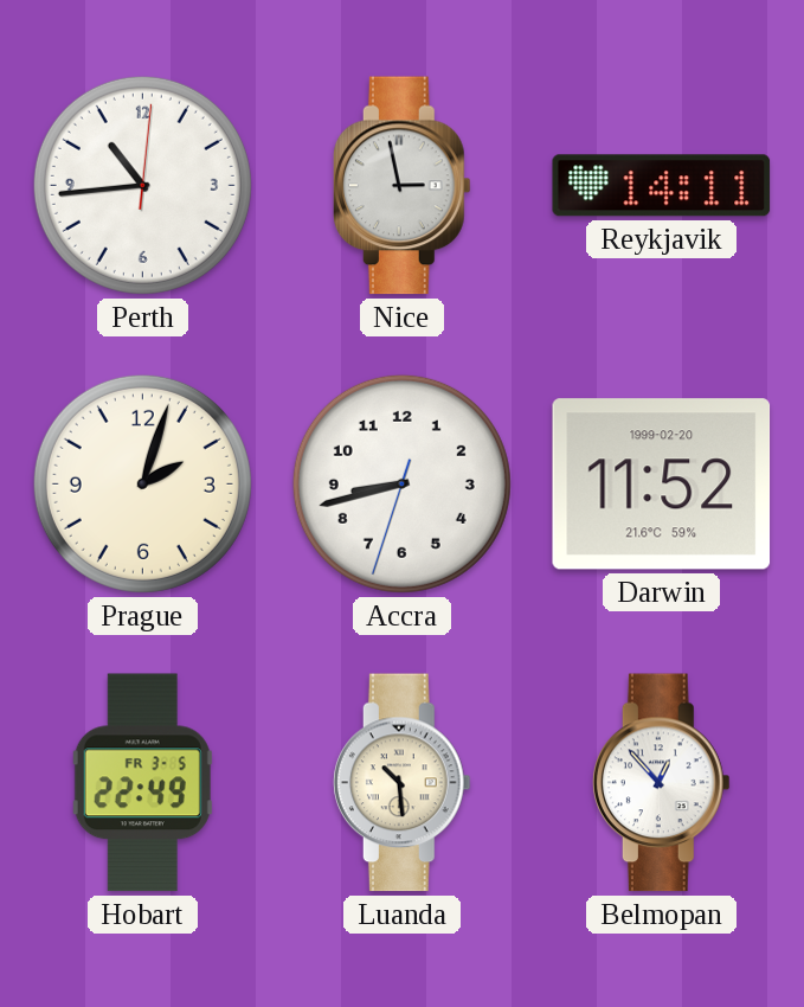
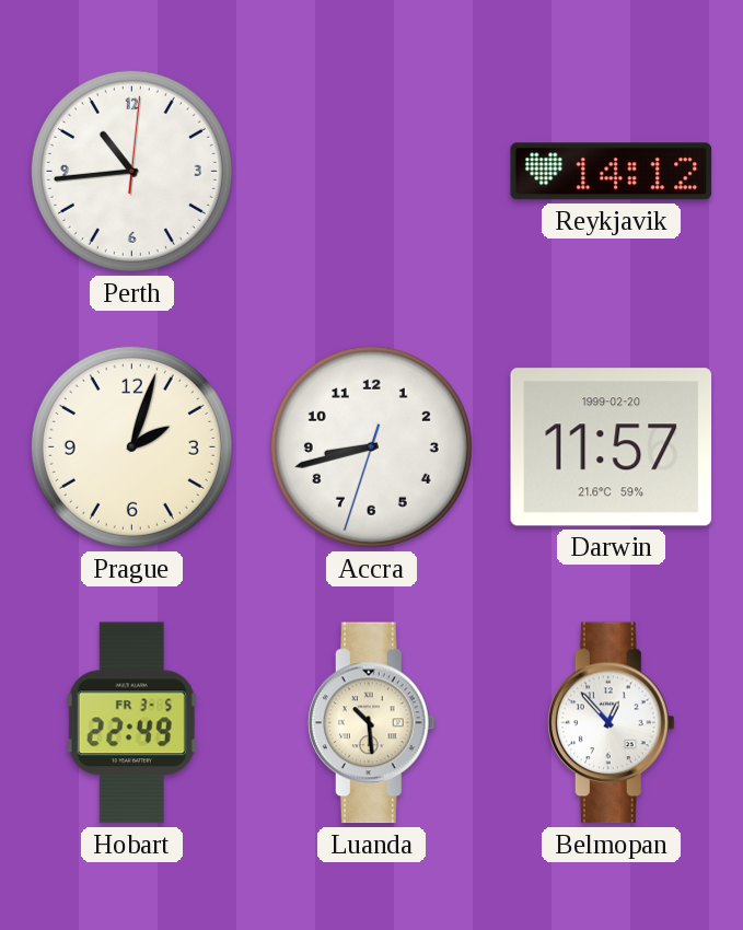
Nice: 2:58 -> none
Reykjavik: 14:11 -> 14:12
Darwin: 11:52 -> 11:57
